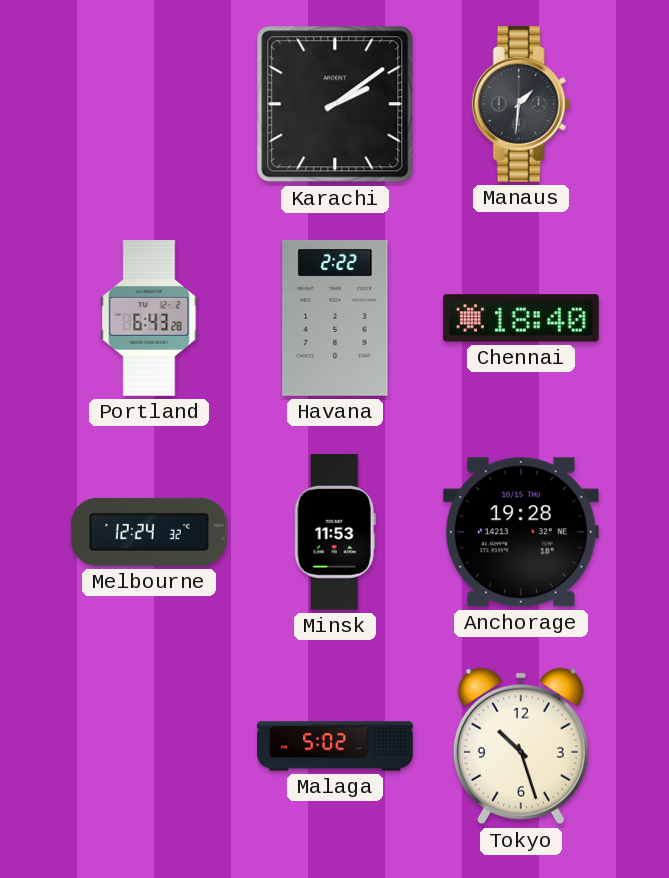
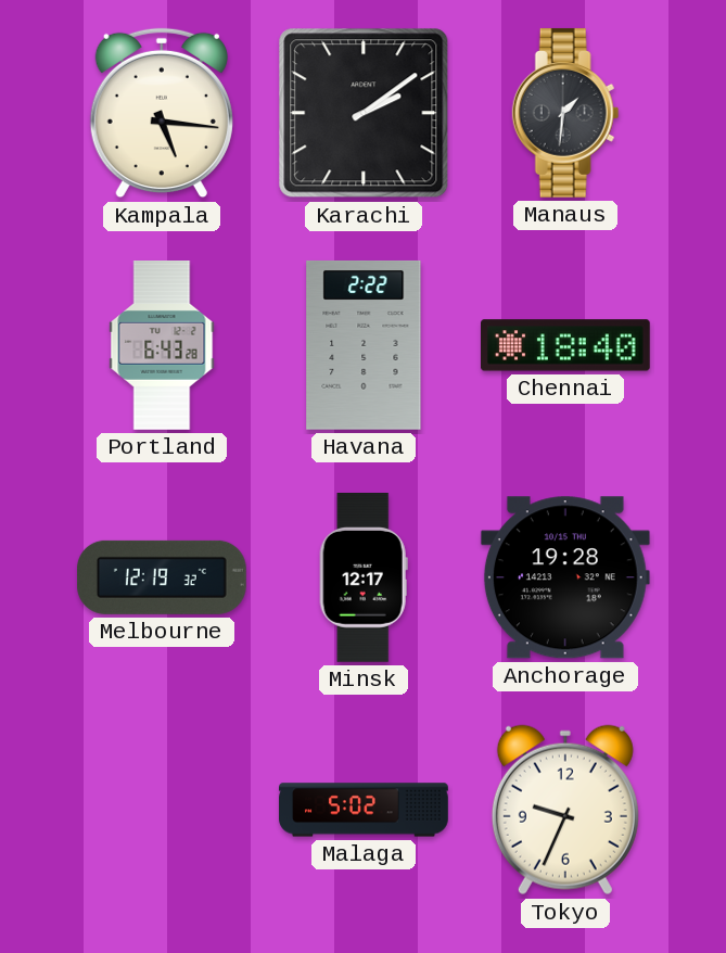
Kampala: none -> 5:16
Melbourne: 12:24 -> 12:19
Minsk: 11:53 -> 12:17
Tokyo: 10:27 -> 9:34
